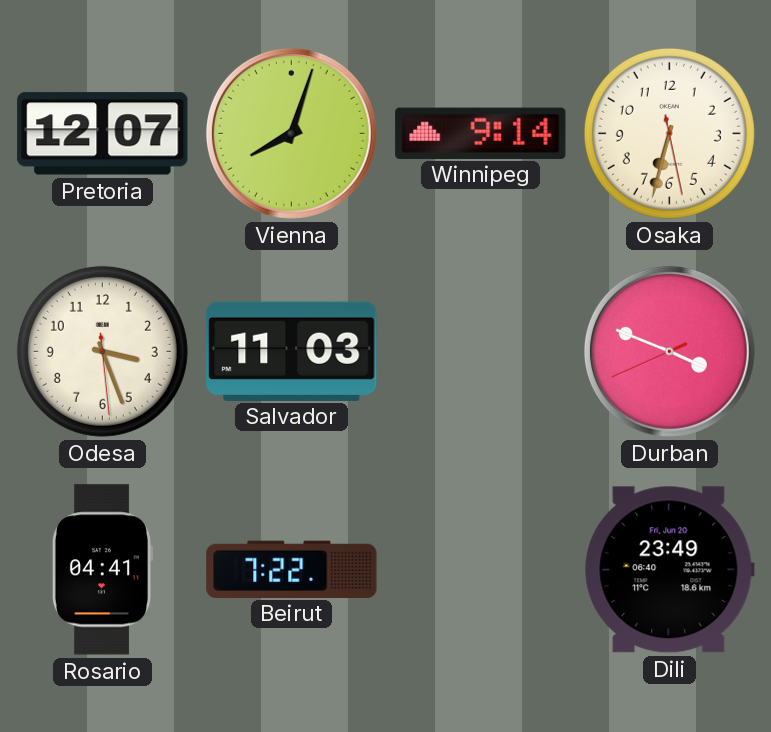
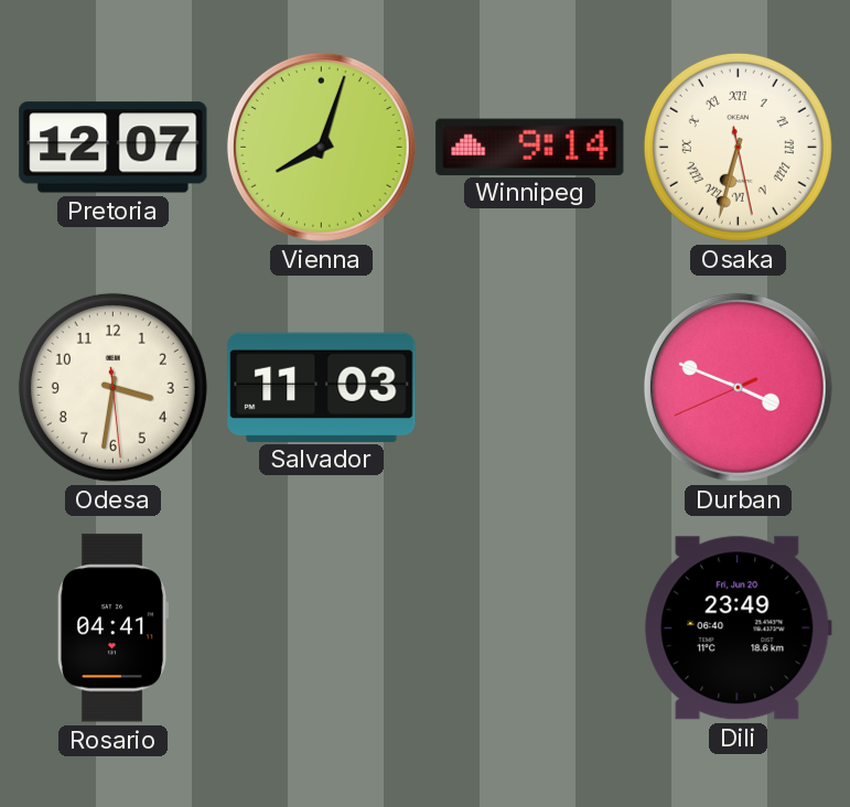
Osaka numerals: Arabic -> Roman
Odesa: 3:26 -> 3:31
Beirut: 7:22 -> none
